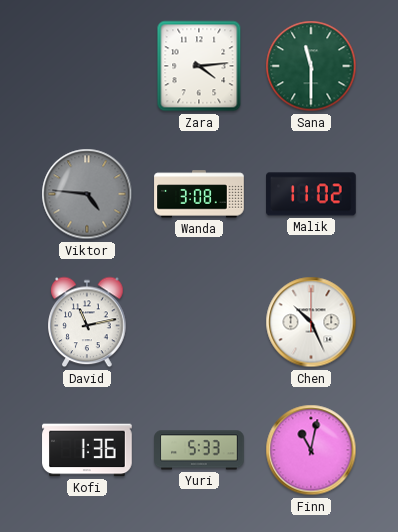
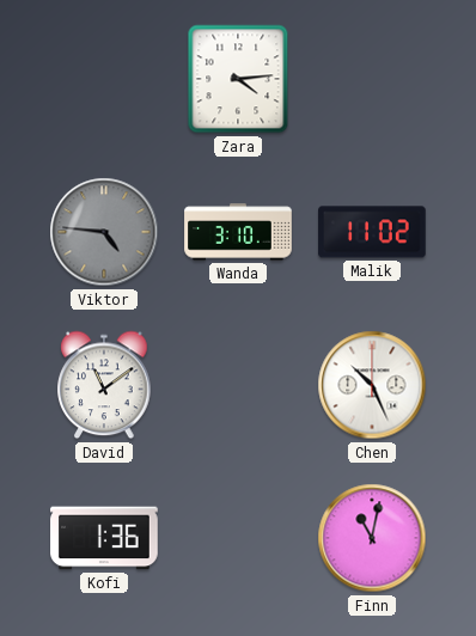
Sana: 11:30 -> none
Wanda: 3:08 -> 3:10
David: 11:13 -> 11:09
Yuri: 5:33 -> none
